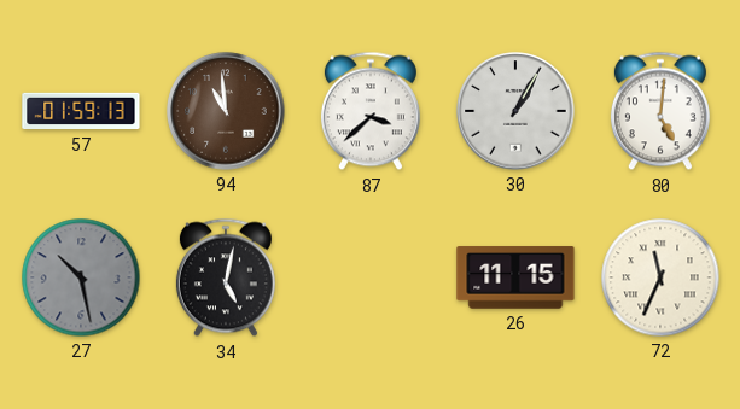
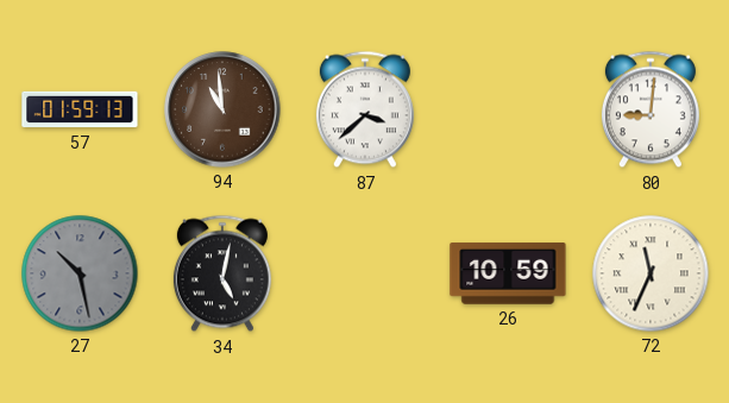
30: 1:05 -> none
80: 5:01 -> 9:01
26: 11:15 -> 10:59
